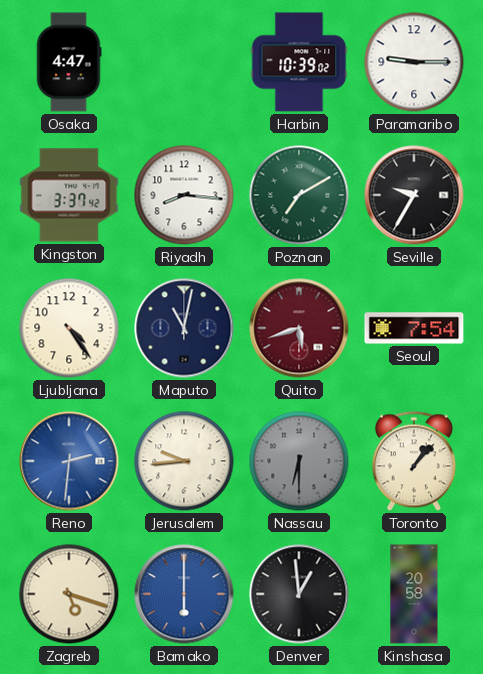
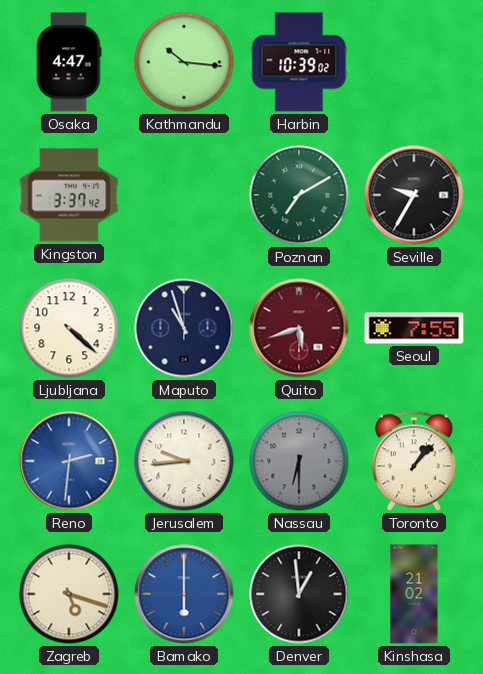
Kathmandu: none -> 10:16
Paramaribo: 9:15 -> none
Riyadh: 8:16 -> none
Ljubljana: 4:24 -> 4:22
Maputo: 11:02 -> 10:57
Seoul: 7:54 -> 7:55
Kinshasa: 20:58 -> 21:02
